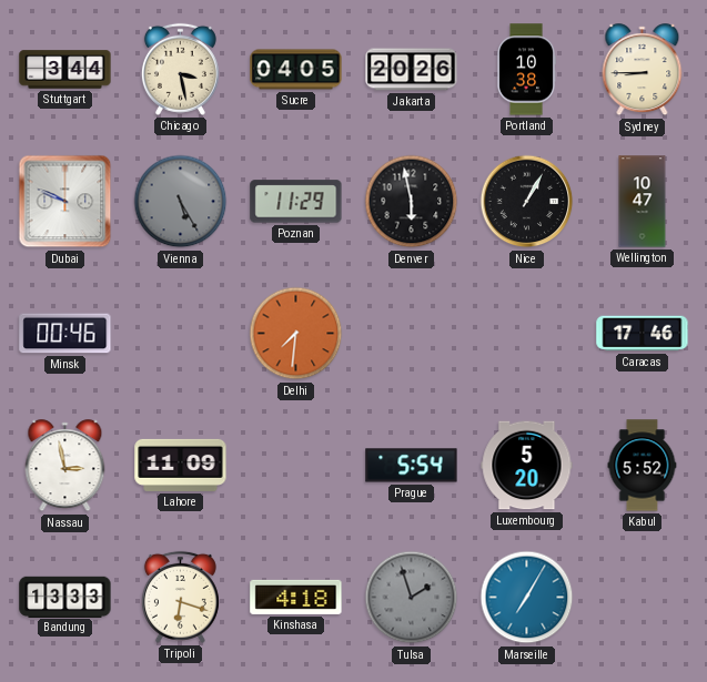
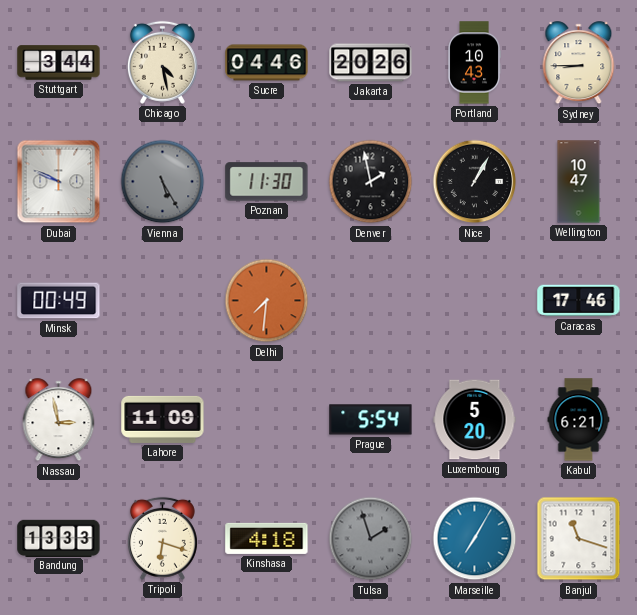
Chicago: 3:28 -> 4:28
Sucre: 04:05 -> 04:46
Portland: 10:38 -> 10:43
Poznan: 11:29 -> 11:30
Denver: 5:58 -> 1:58
Minsk: 00:46 -> 00:49
Kabul: 5:52 -> 6:21
Banjul: none -> 11:18
